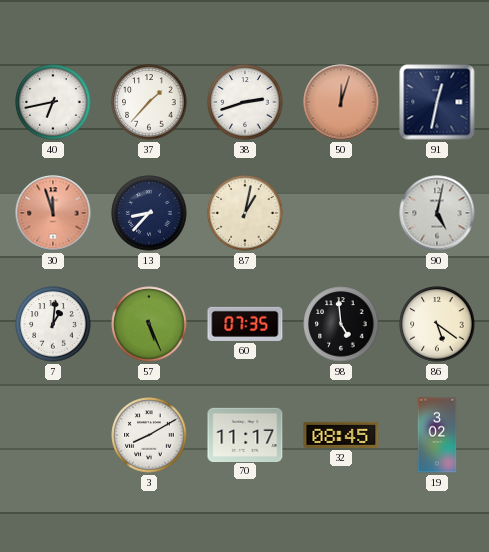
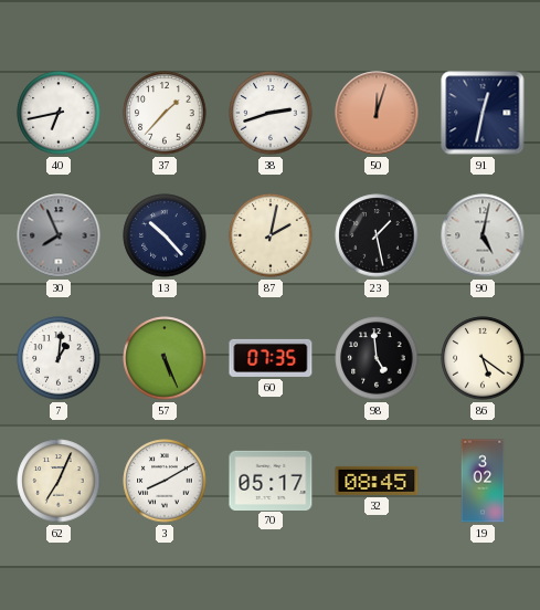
30: 11:57 -> 7:56
30 dial: salmon -> grey
13: 8:37 -> 10:23
87: 1:02 -> 2:02
23: none -> 1:28
62: none -> 7:04
70: 11:17 -> 05:17
